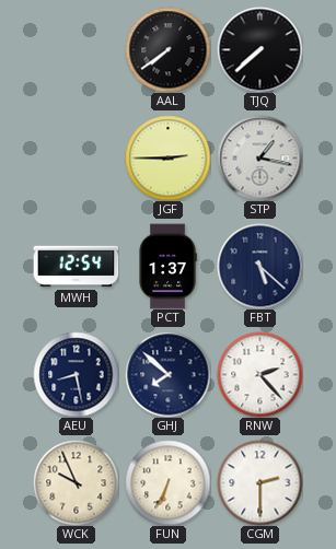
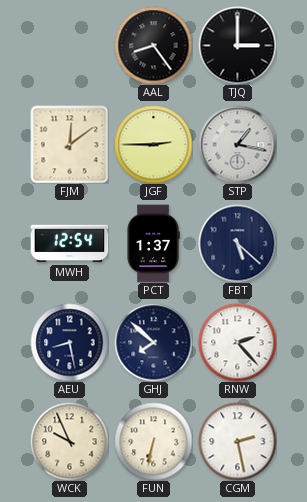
AAL: 7:39 -> 8:24
TJQ: 7:38 -> 3:00
FJM: none -> 12:09
FUN: 6:34 -> 6:32
CGM: 2:30 -> 2:28
